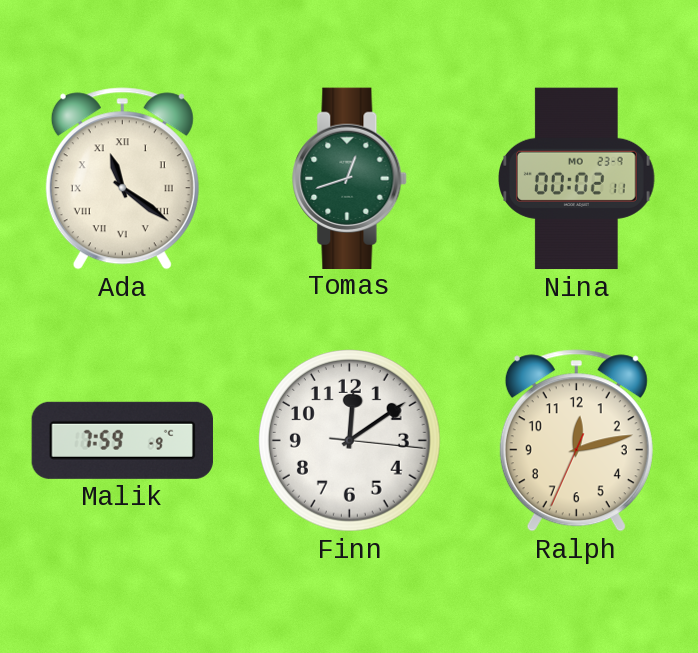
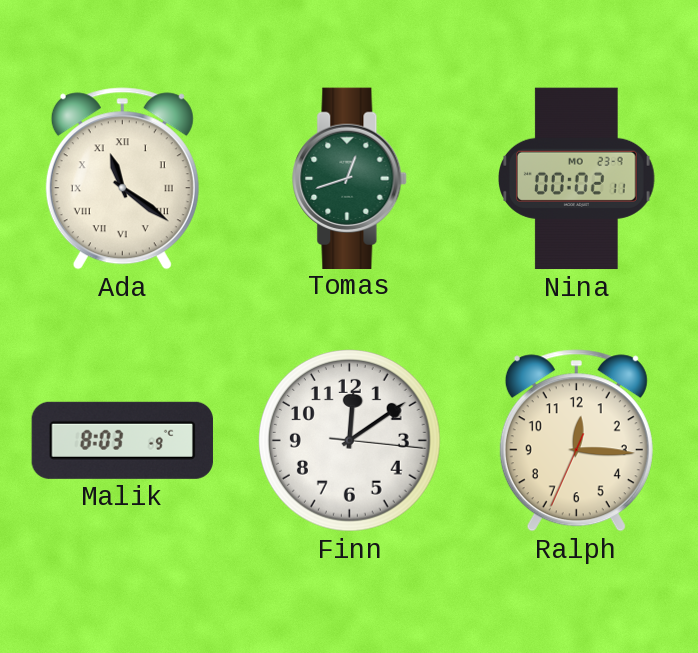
Malik: 7:59 -> 8:03
Ralph: 12:12 -> 12:15
